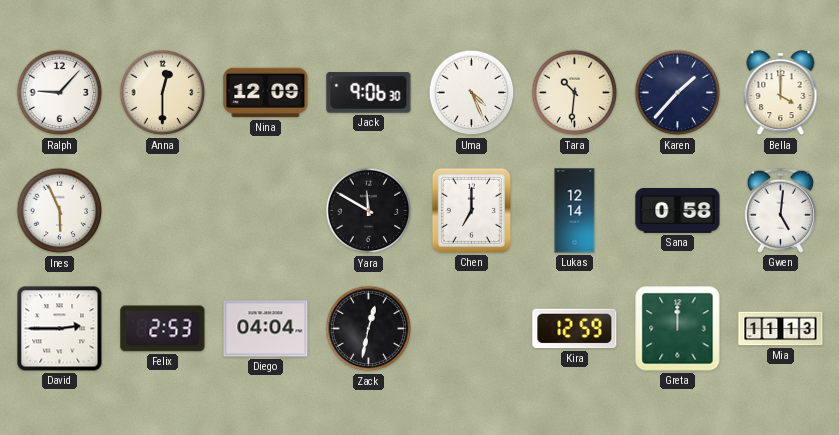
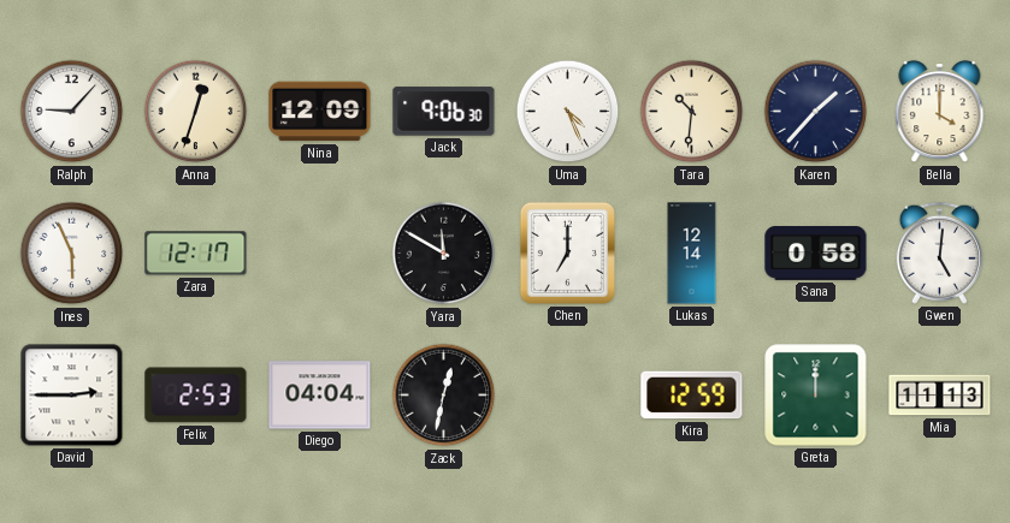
Anna: 12:30 -> 12:33
Zara: none -> 12:17
